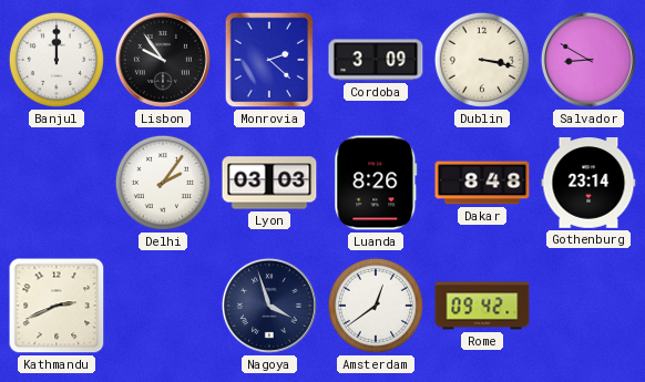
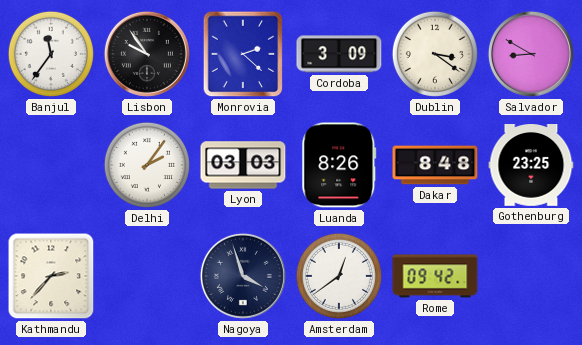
Banjul: 12:00 -> 11:36
Dublin: 3:17 -> 3:21
Gothenburg: 23:14 -> 23:25
Kathmandu: 2:41 -> 2:37
